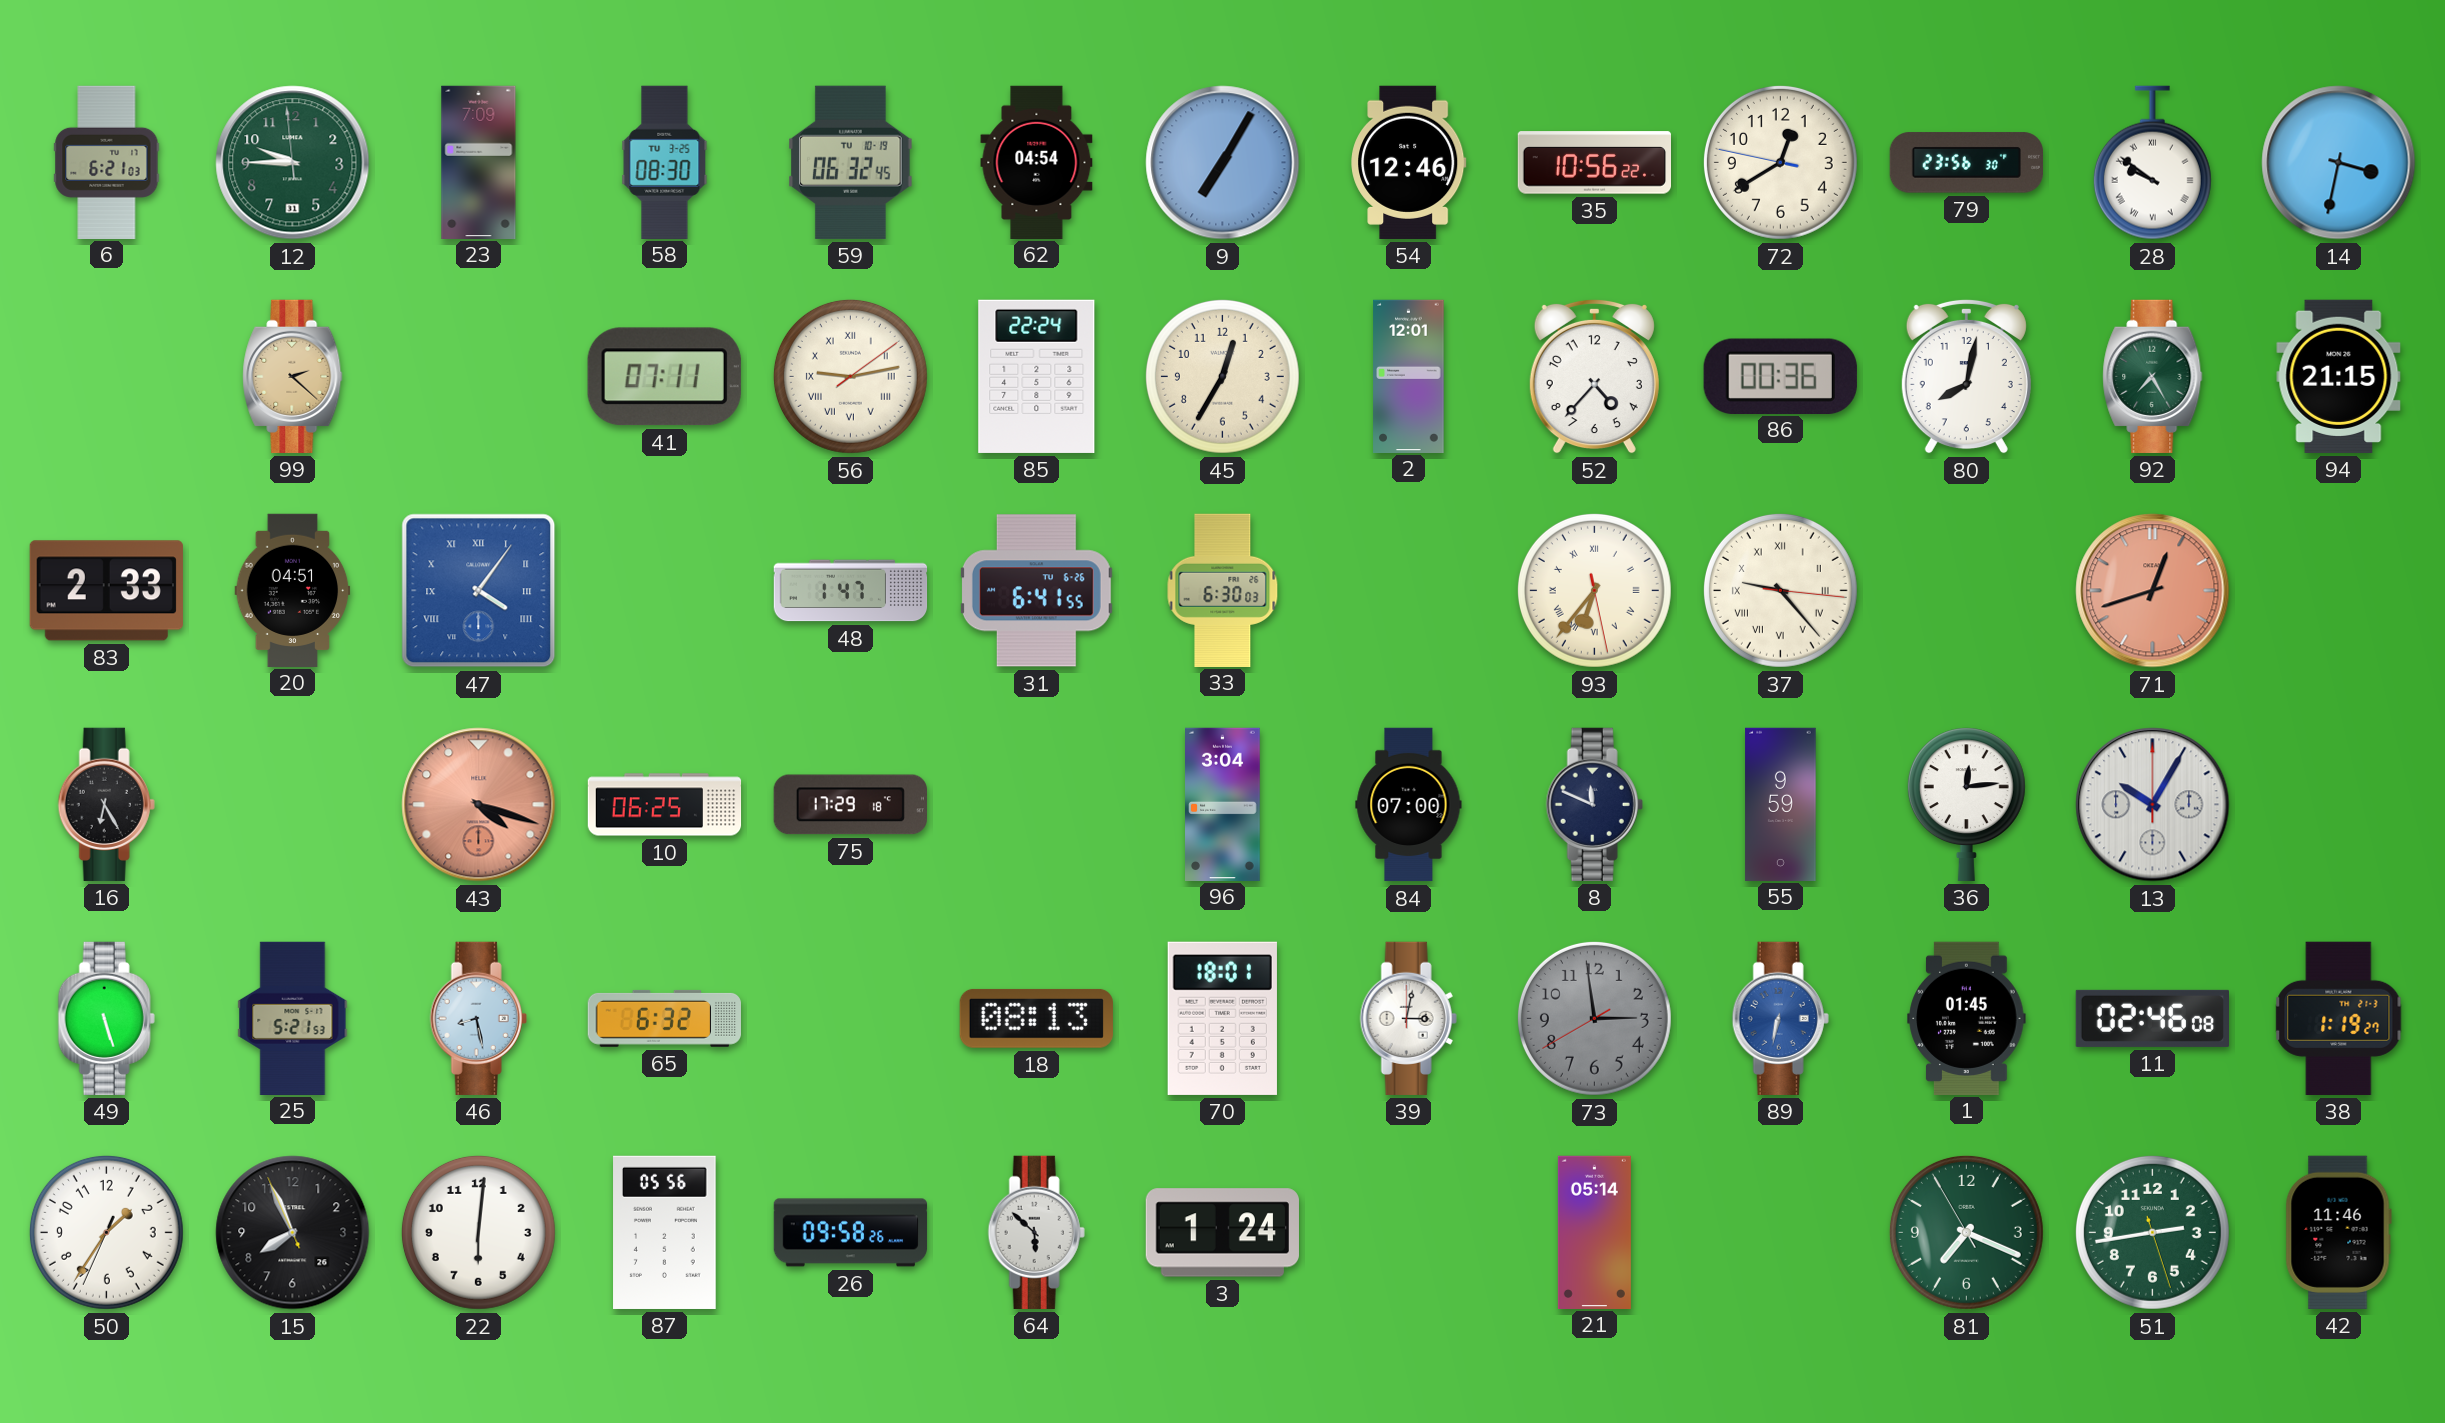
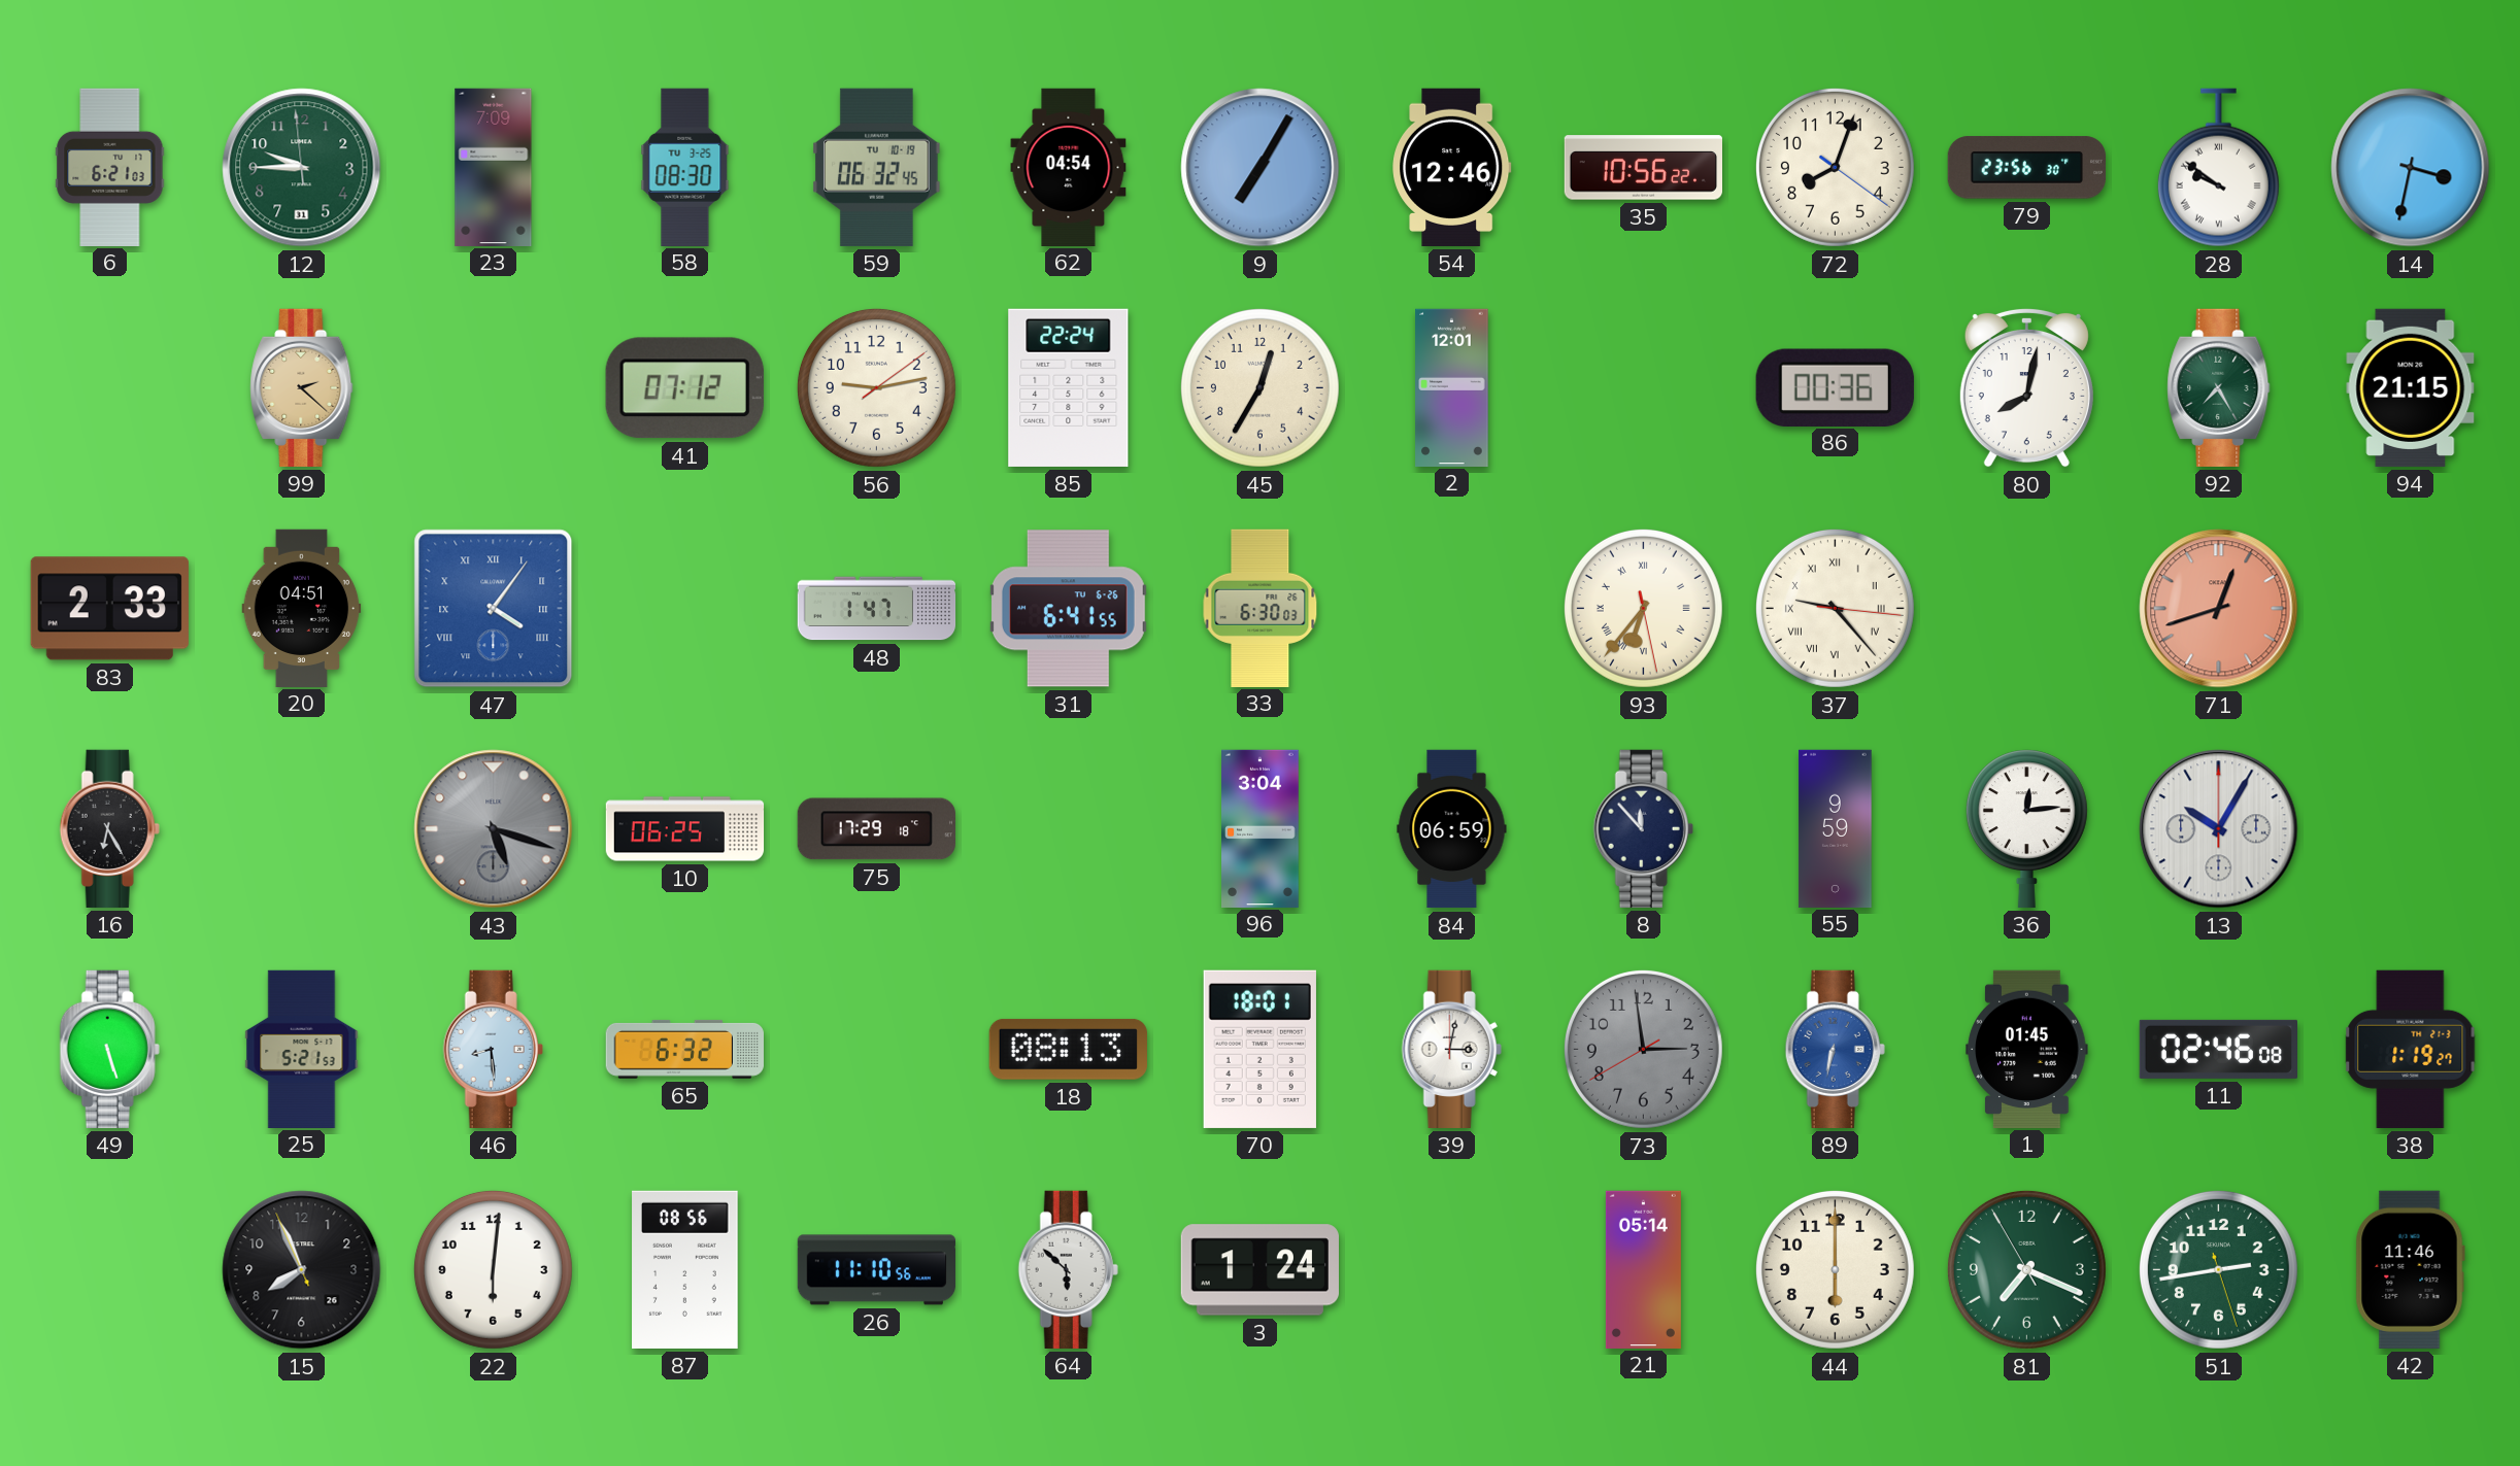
72: 12:39 -> 8:03
41: 07:11 -> 07:12
56 numerals: Roman -> Arabic
52: 4:37 -> none
43: 4:18 -> 5:18
43 dial: salmon -> grey
84: 07:00 -> 06:59
8: 11:49 -> 11:53
46: 8:28 -> 8:29
50: 1:35 -> none
87: 05:56 -> 08:56
26: 09:58 -> 11:10
44: none -> 6:00
